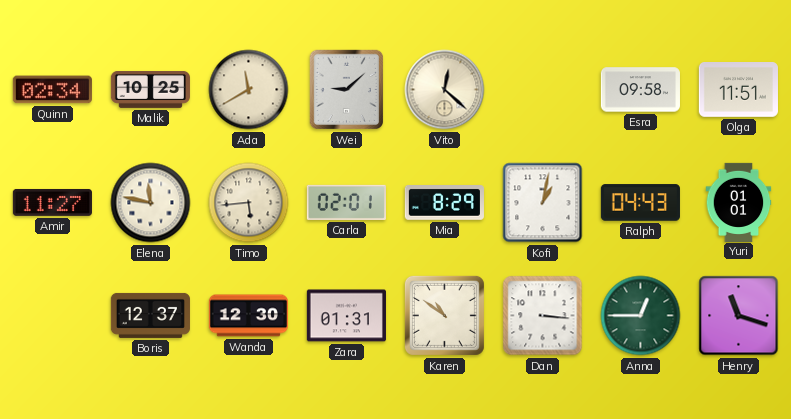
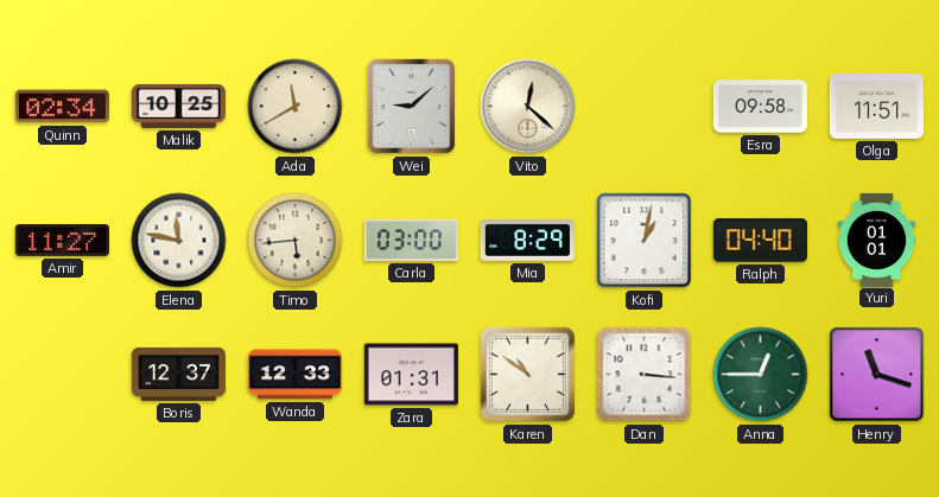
Carla: 02:01 -> 03:00
Ralph: 04:43 -> 04:40
Wanda: 12:30 -> 12:33
